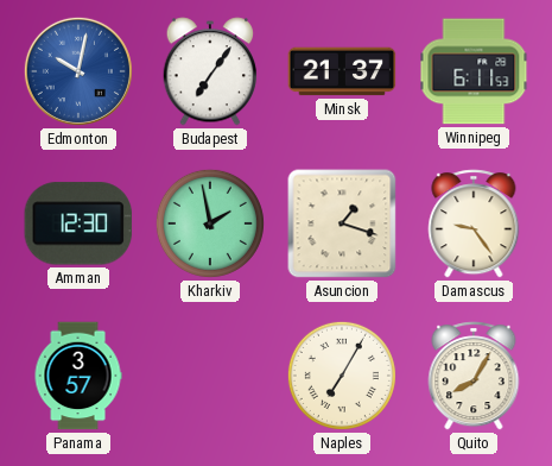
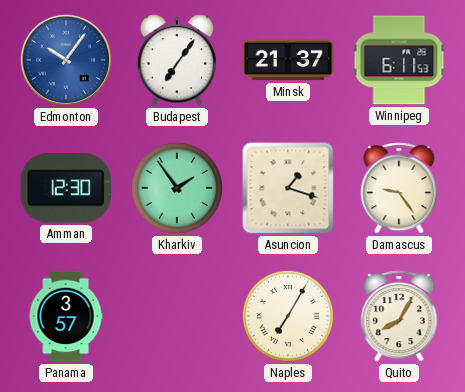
Edmonton: 10:02 -> 10:06
Kharkiv: 1:58 -> 1:54
